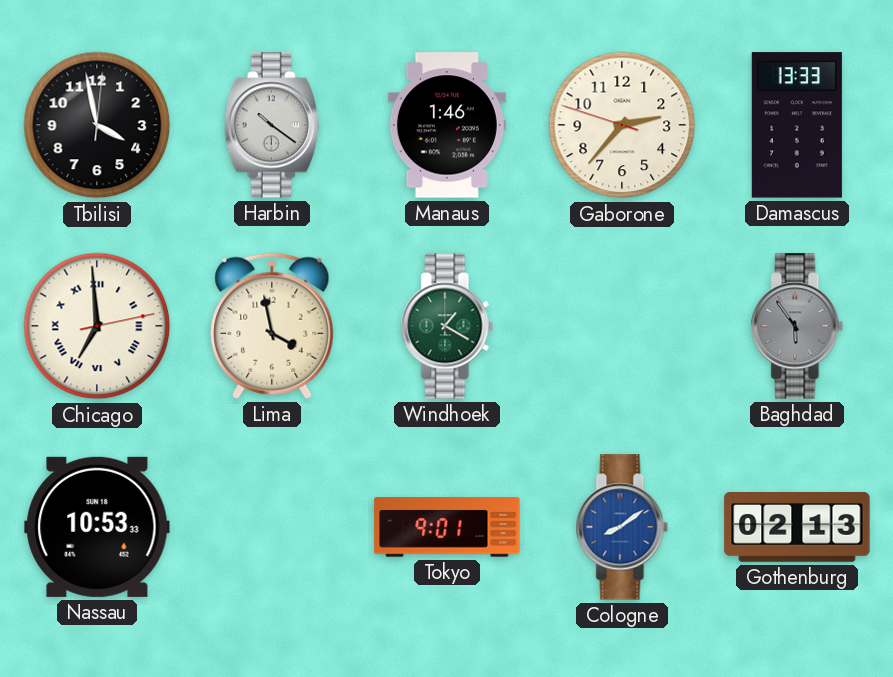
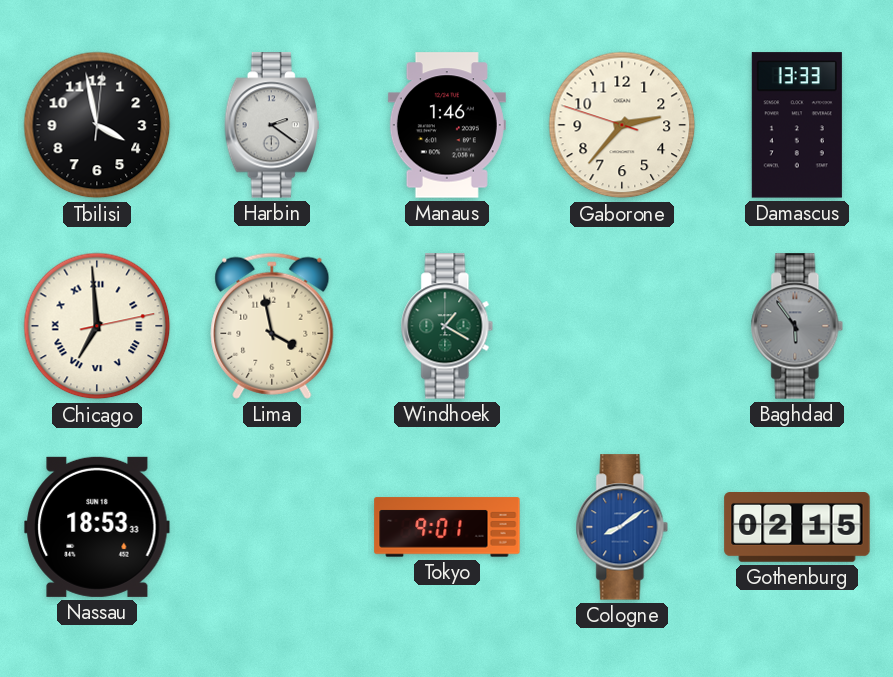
Harbin: 10:21 -> 2:21
Nassau: 10:53 -> 18:53
Gothenburg: 02:13 -> 02:15
